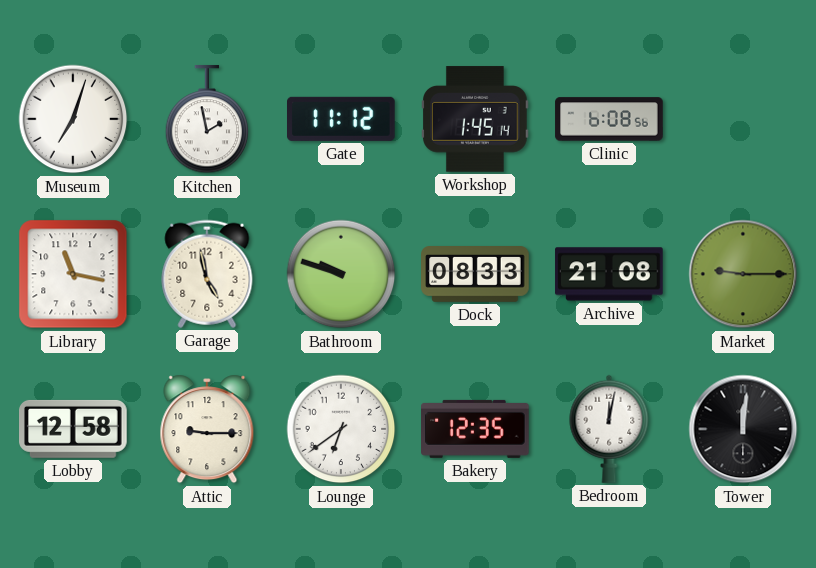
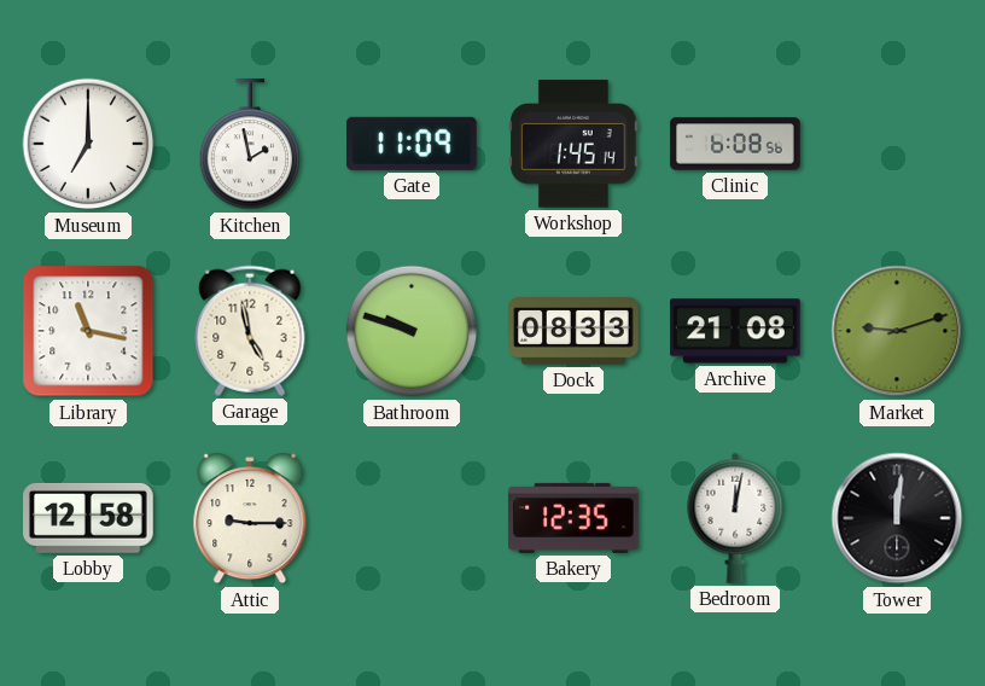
Museum: 7:03 -> 7:00
Gate: 11:12 -> 11:09
Market: 9:15 -> 9:12
Lounge: 6:39 -> none
